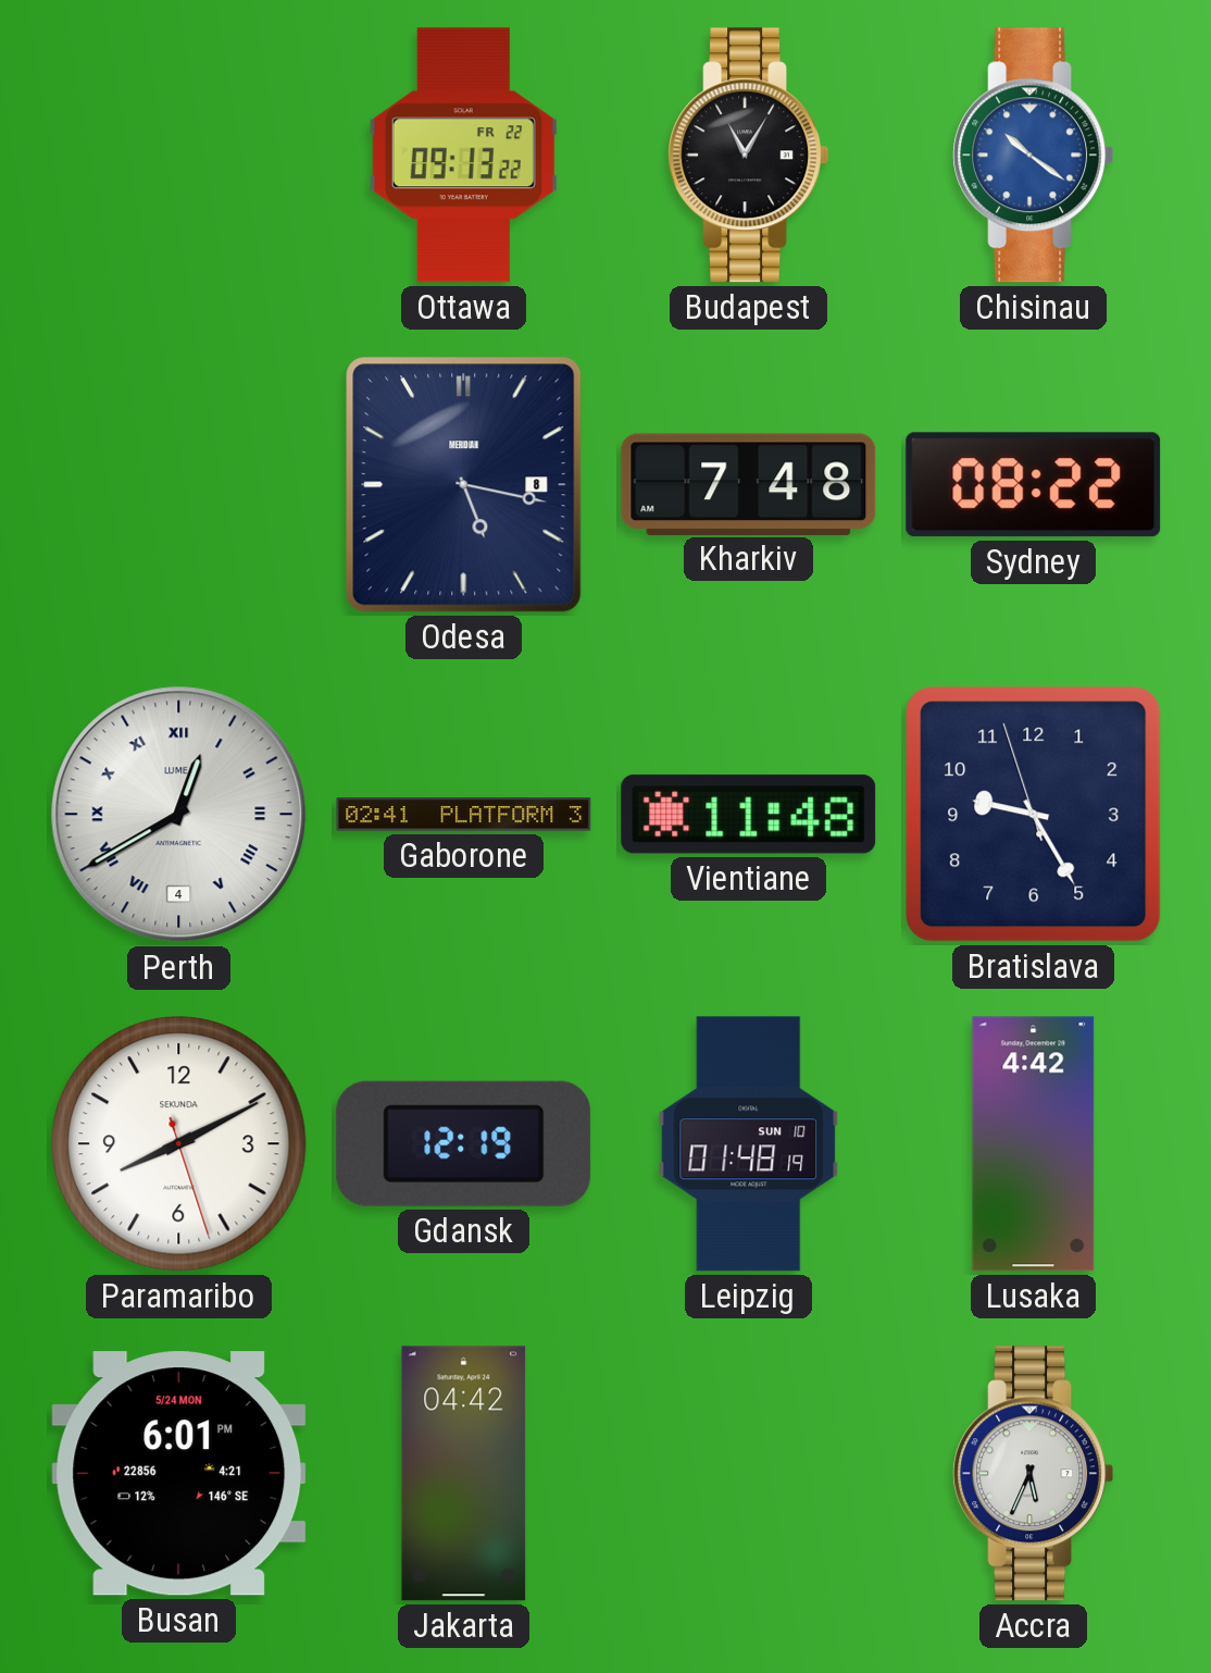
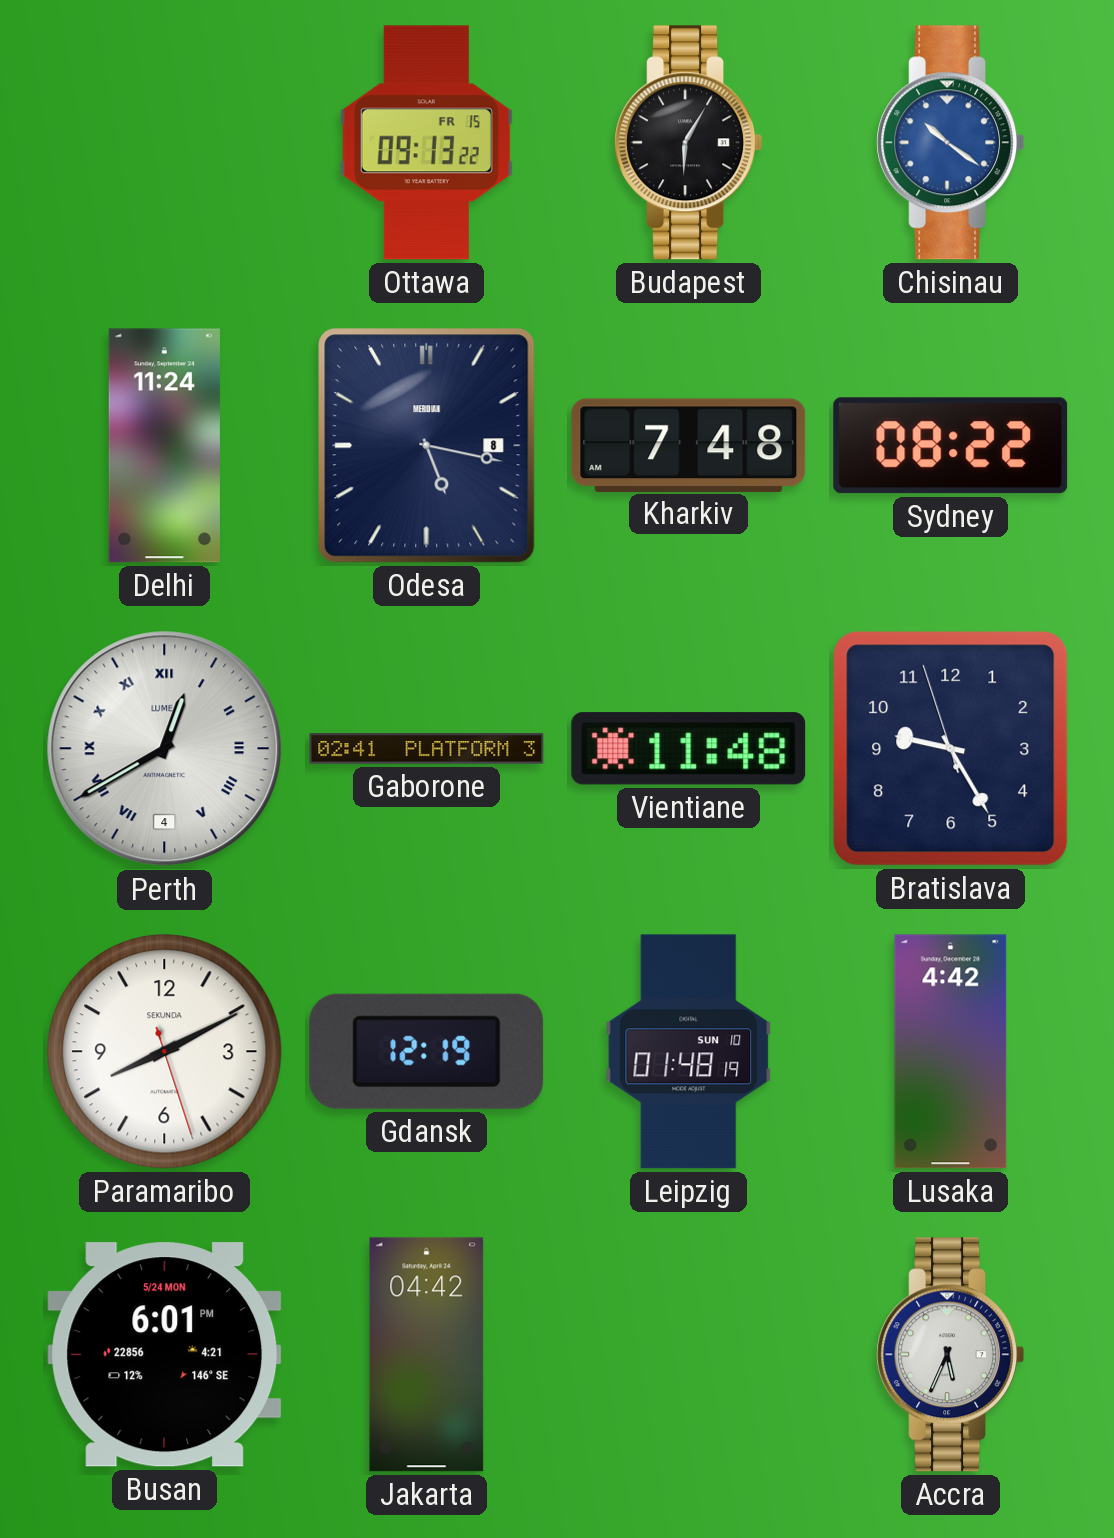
Ottawa date: FR 22 -> FR 15
Budapest: 11:05 -> 6:05
Delhi: none -> 11:24
